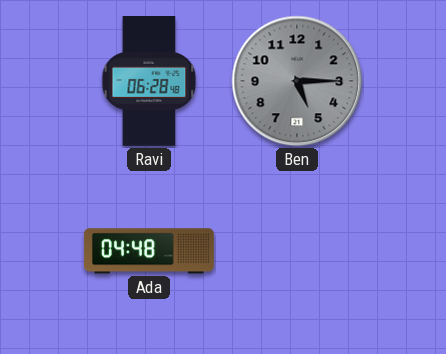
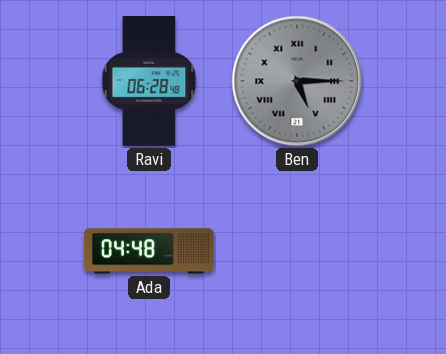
Ben numerals: Arabic -> Roman
